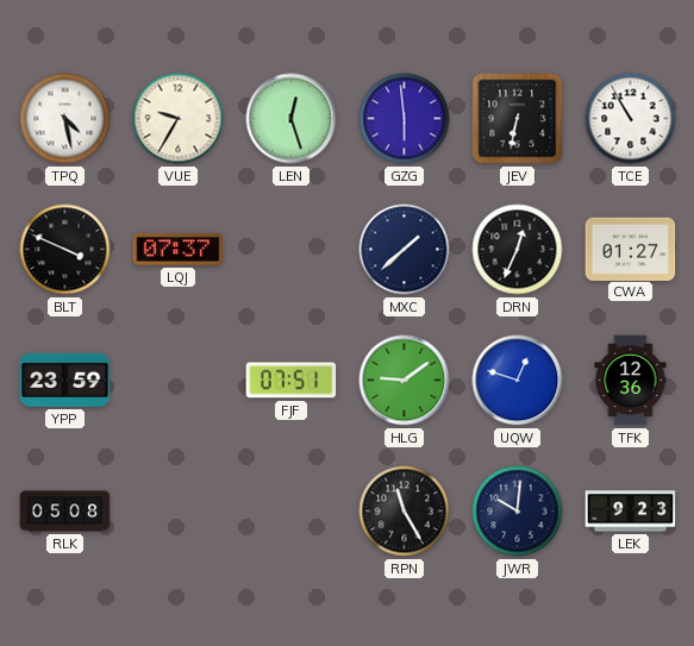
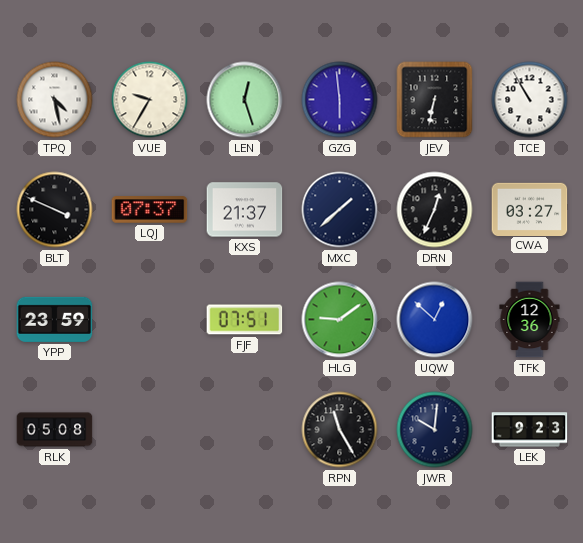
KXS: none -> 21:37
CWA: 01:27 -> 03:27
UQW: 12:48 -> 12:52
